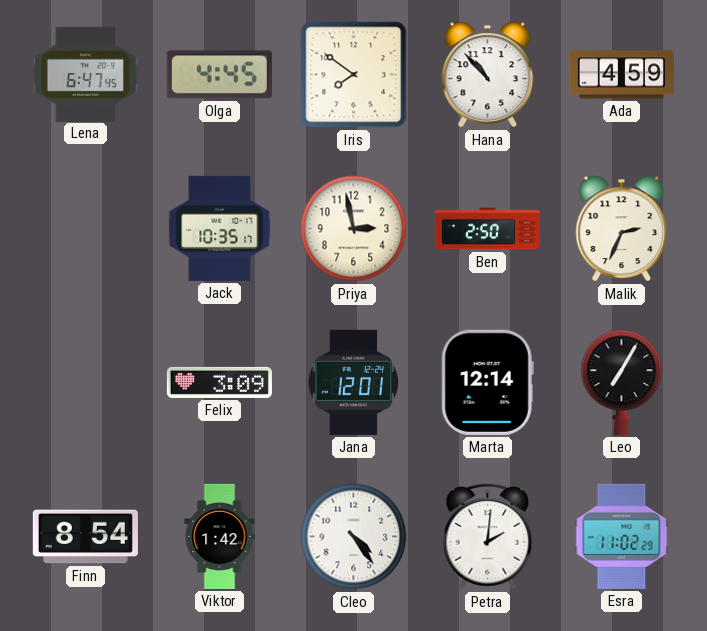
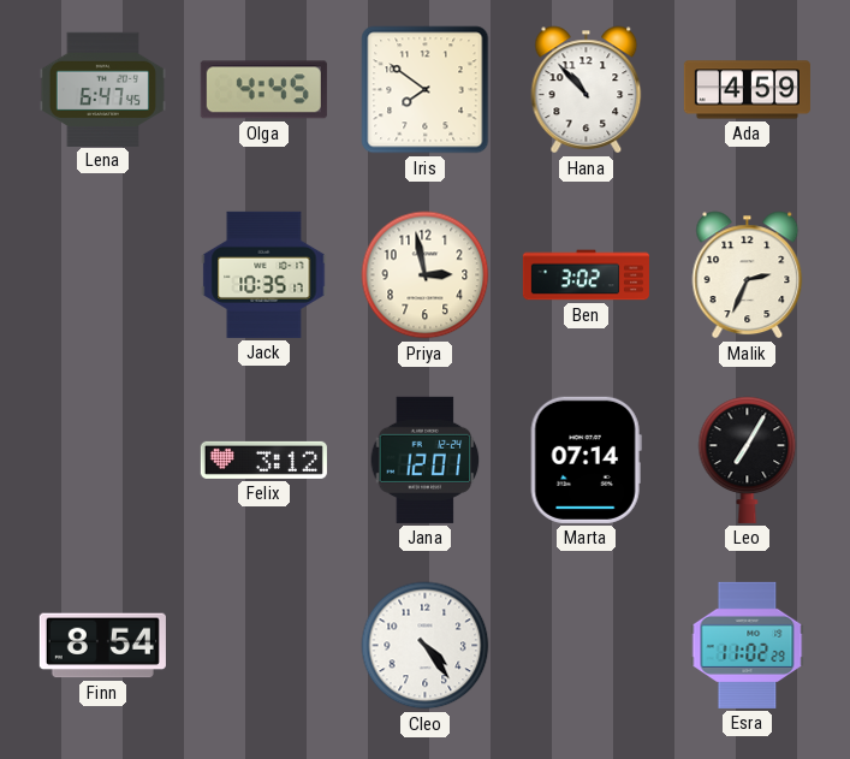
Ben: 2:50 -> 3:02
Felix: 3:09 -> 3:12
Marta: 12:14 -> 07:14
Viktor: 1:42 -> none
Petra: 2:01 -> none
